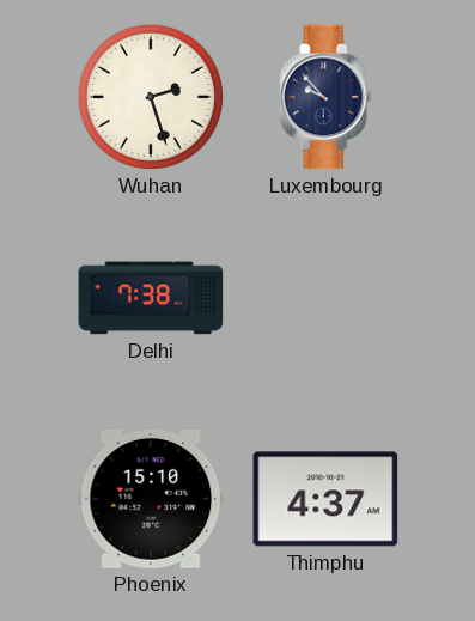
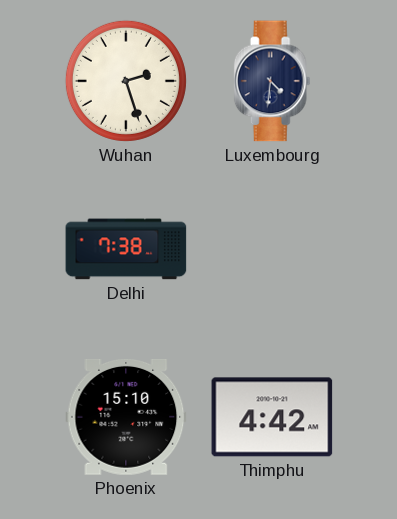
Luxembourg: 9:53 -> 4:31
Thimphu: 4:37 -> 4:42
